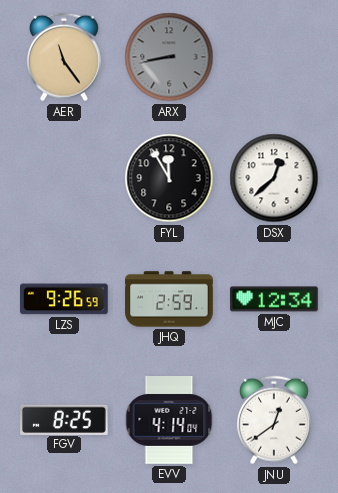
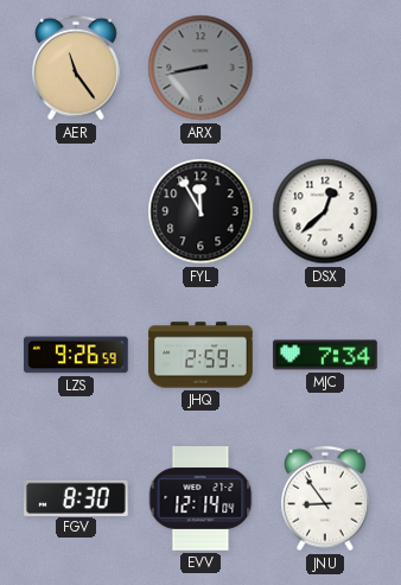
MJC: 12:34 -> 7:34
FGV: 8:25 -> 8:30
EVV: 4:14 -> 12:14
JNU: 12:39 -> 8:54
